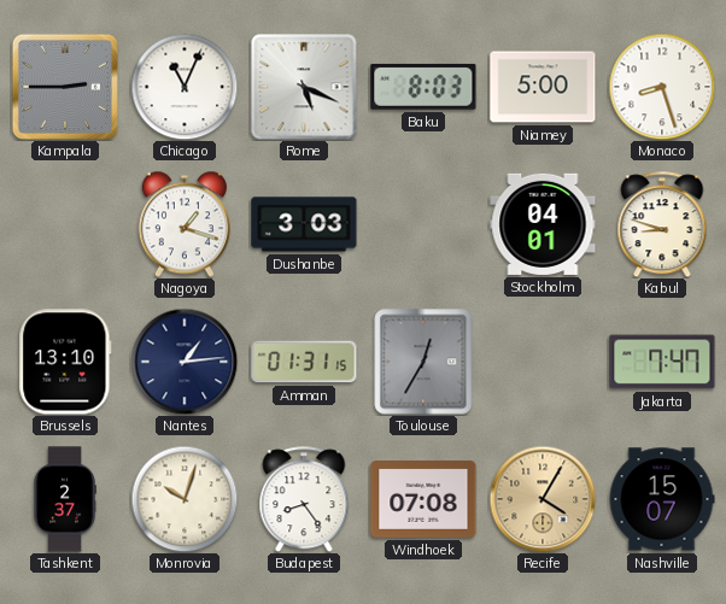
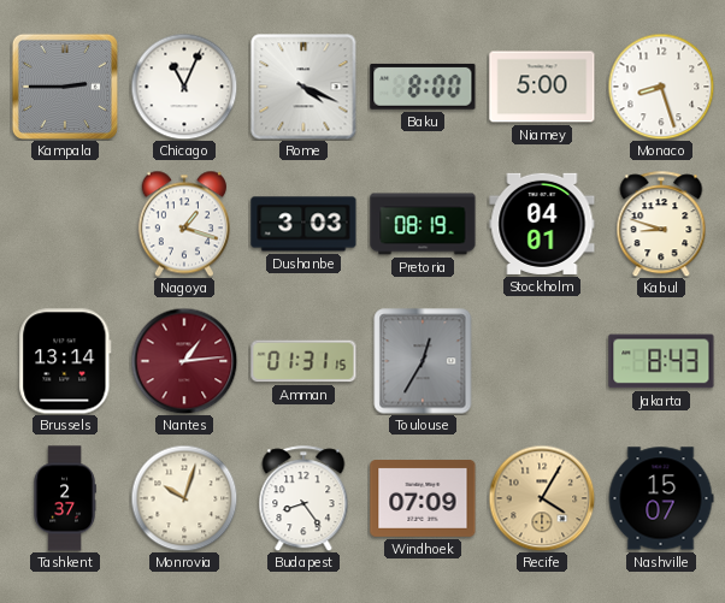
Rome: 5:19 -> 4:19
Baku: 8:03 -> 8:00
Pretoria: none -> 08:19
Brussels: 13:10 -> 13:14
Nantes dial: navy -> burgundy
Jakarta: 7:47 -> 8:43
Windhoek: 07:08 -> 07:09
